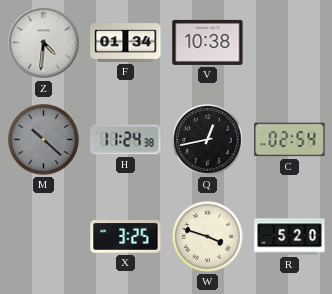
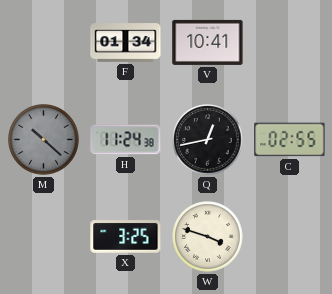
Z: 4:31 -> none
V: 10:38 -> 10:41
C: 02:54 -> 02:55
R: 5:20 -> none
